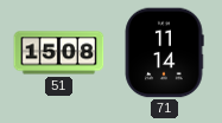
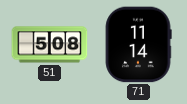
51: 15:08 -> 5:08
